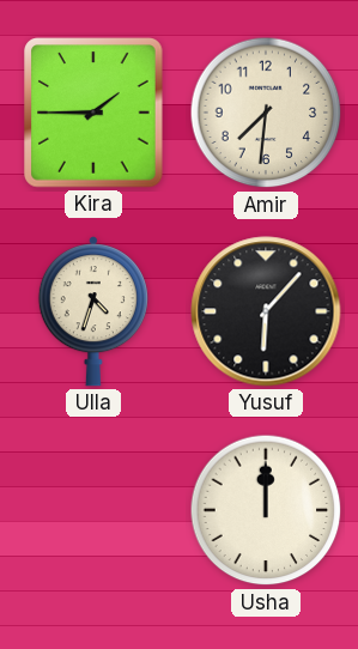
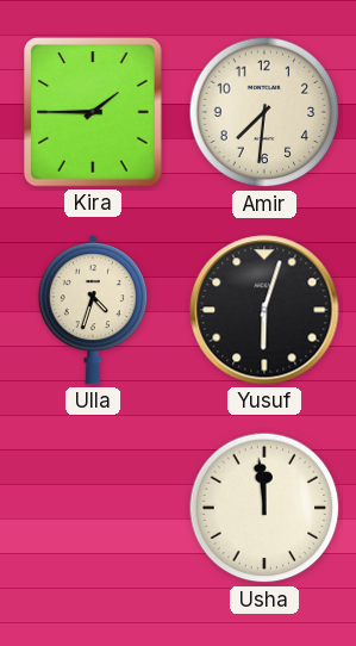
Yusuf: 6:07 -> 6:03
Usha: 12:00 -> 11:59
